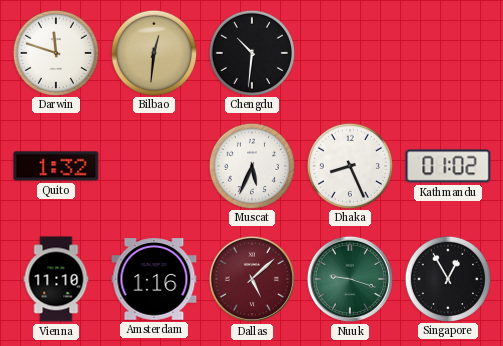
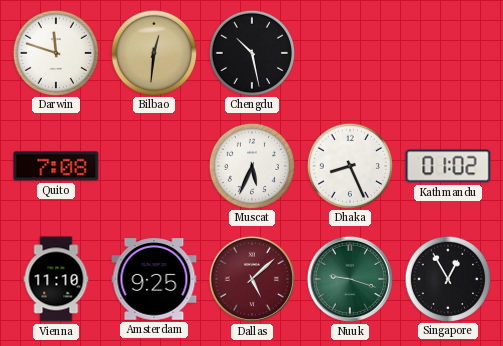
Chengdu: 10:31 -> 10:28
Quito: 1:32 -> 7:08
Amsterdam: 1:16 -> 9:25
